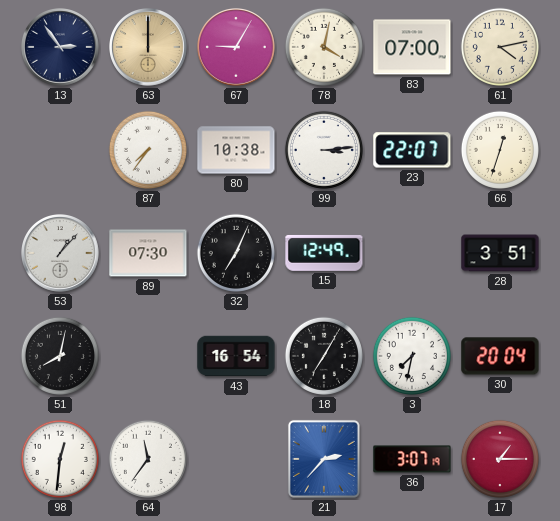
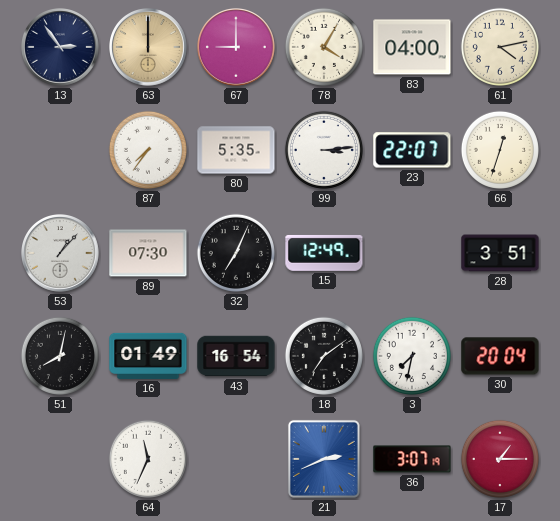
67: 9:05 -> 9:00
78: 4:02 -> 4:05
83: 07:00 -> 04:00
80: 10:38 -> 5:35
16: none -> 01:49
18: 7:05 -> 7:09
98: 12:31 -> none
64: 11:36 -> 11:34
21: 2:37 -> 2:41
